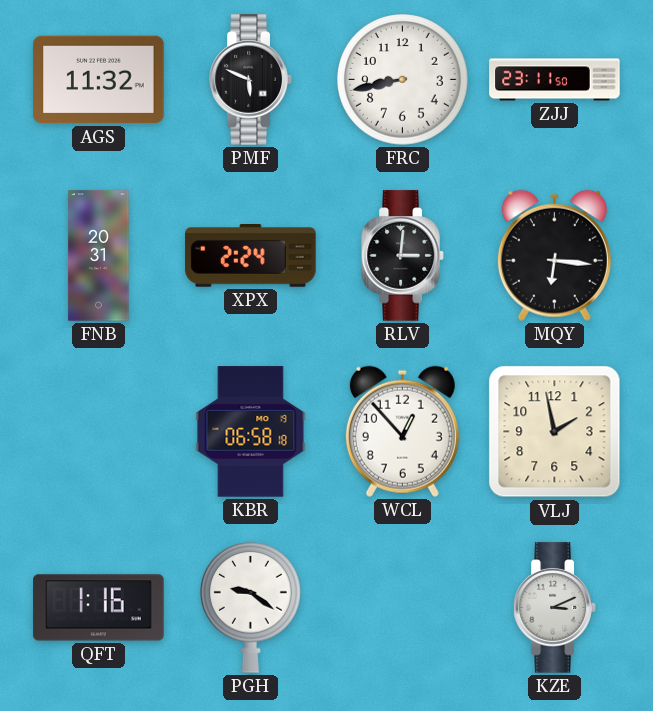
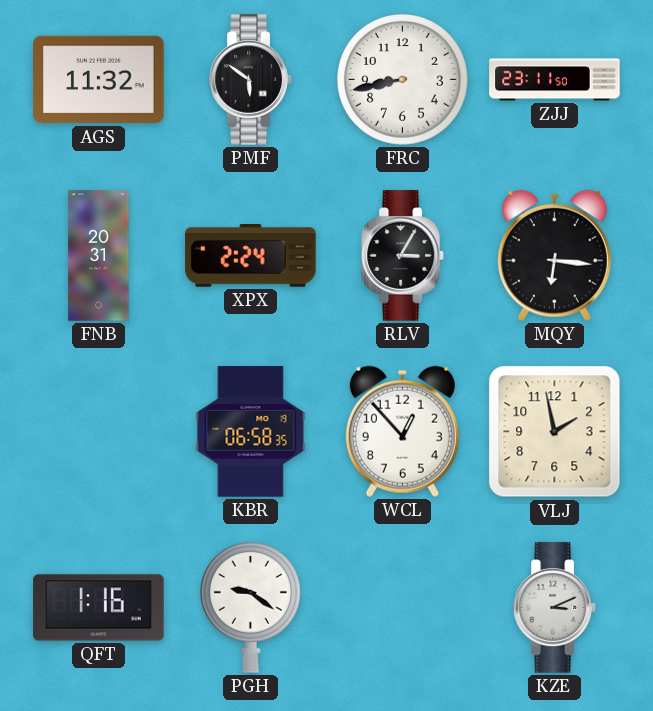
PMF: 5:49 -> 5:51
RLV: 3:01 -> 3:05
KBR: 06:58:18 -> 06:58:35
